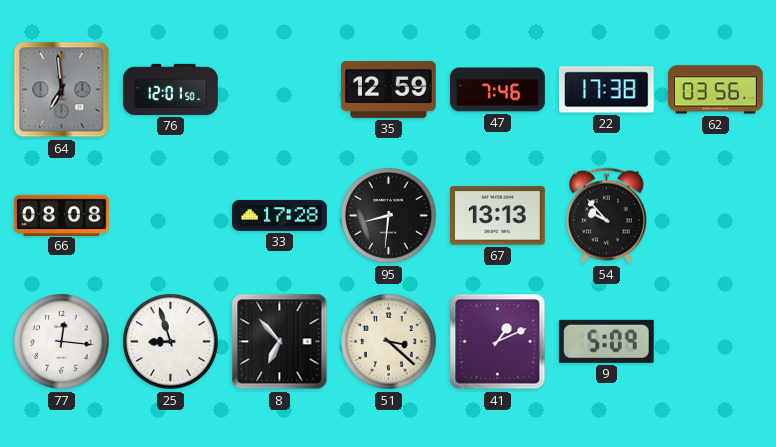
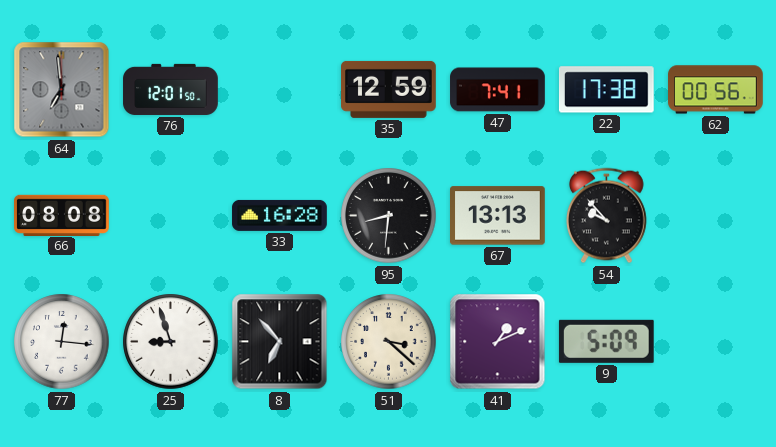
47: 7:46 -> 7:41
62: 03:56 -> 00:56
33: 17:28 -> 16:28
